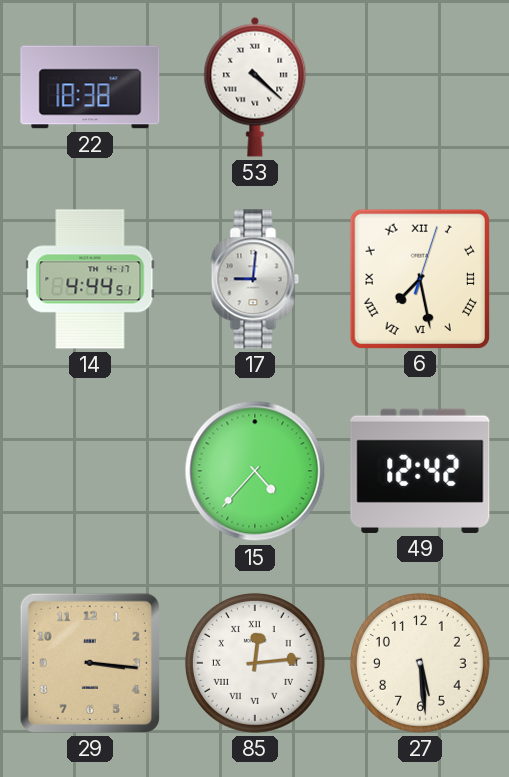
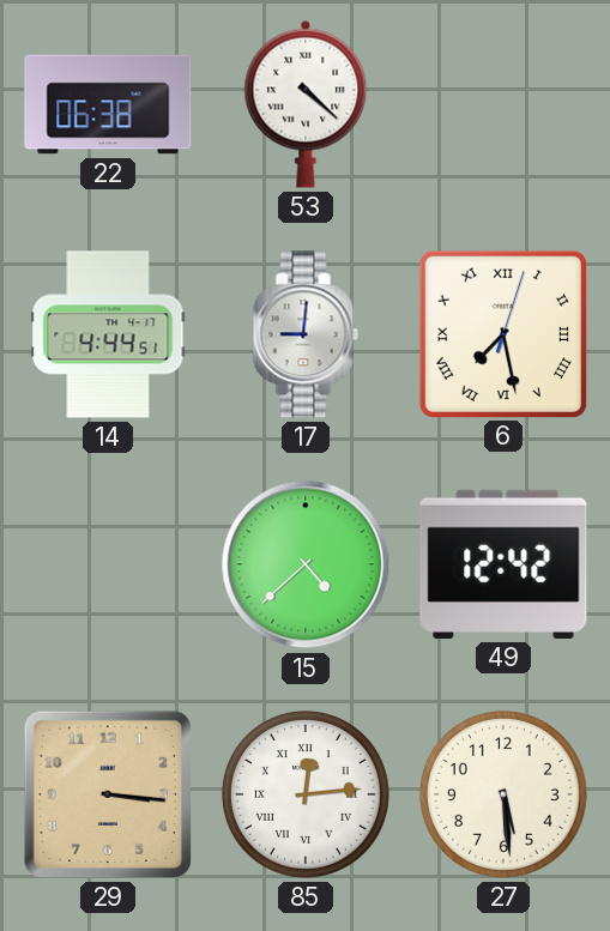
22: 18:38 -> 06:38
15: 4:37 -> 4:38
